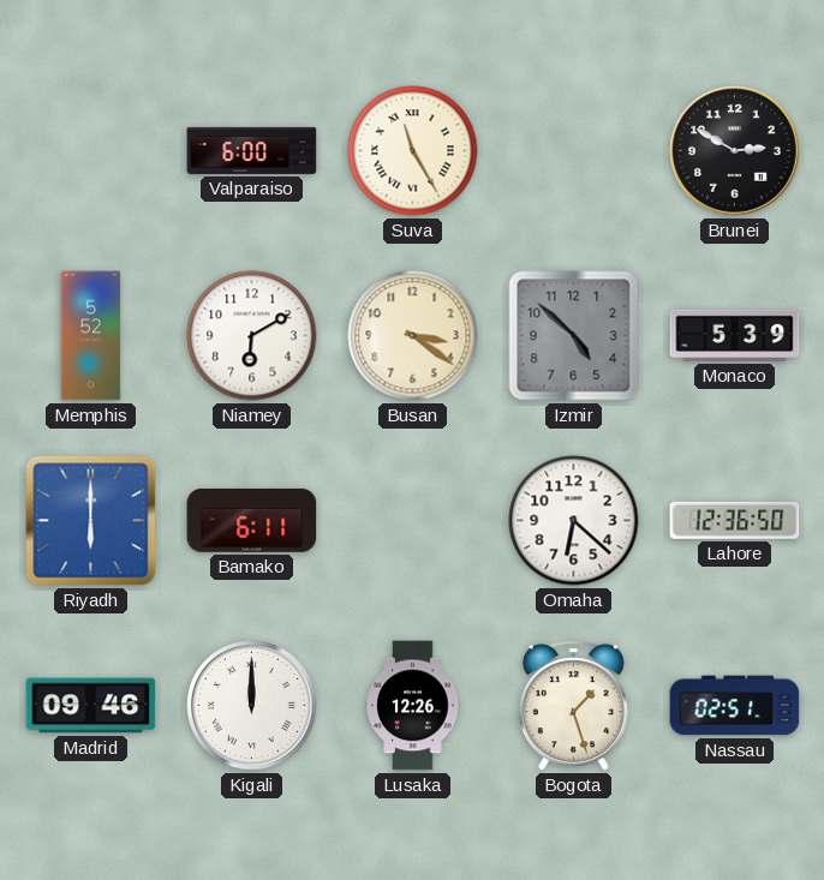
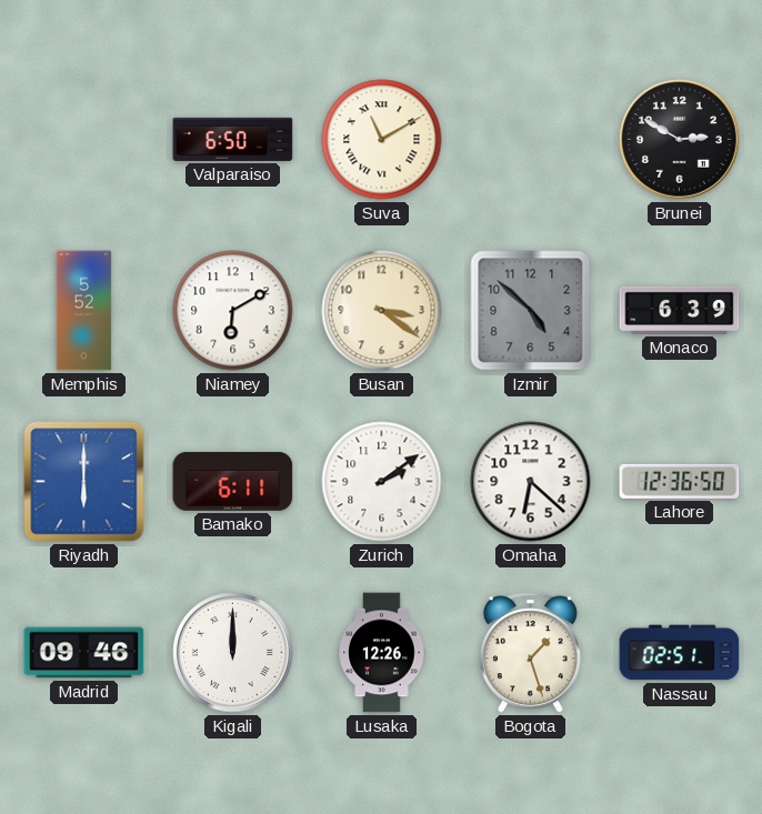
Valparaiso: 6:00 -> 6:50
Suva: 11:25 -> 11:10
Monaco: 5:39 -> 6:39
Zurich: none -> 2:09
